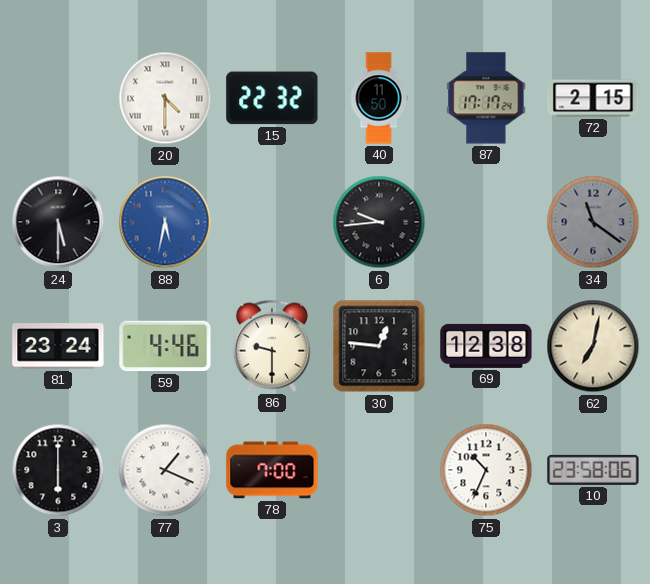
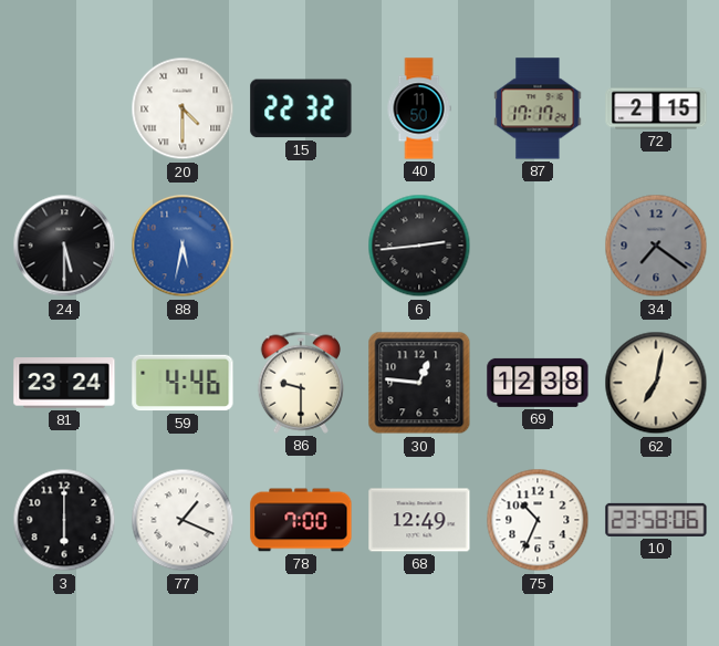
6: 9:44 -> 2:44
34: 11:21 -> 7:21
68: none -> 12:49
